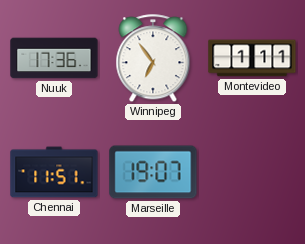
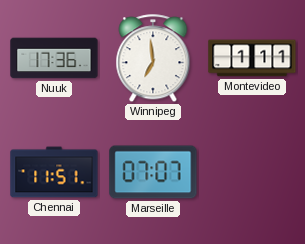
Winnipeg: 6:54 -> 6:59
Marseille: 19:07 -> 07:07
